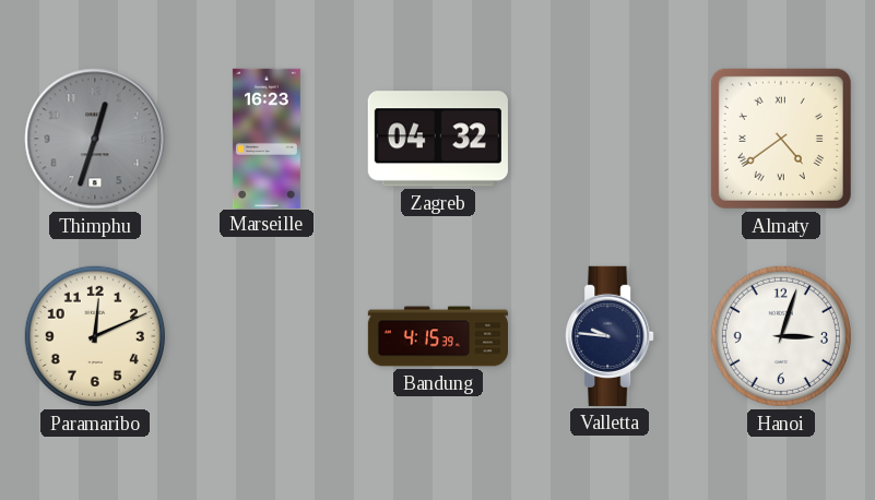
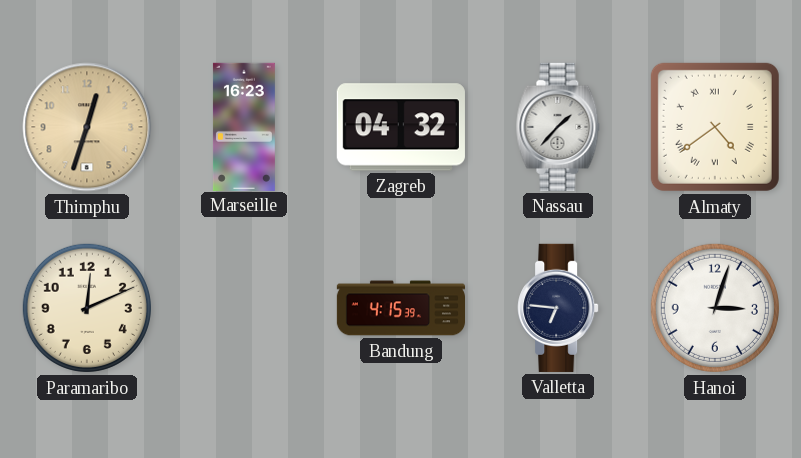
Thimphu dial: grey -> champagne
Nassau: none -> 1:37
Valletta: 9:46 -> 6:46
